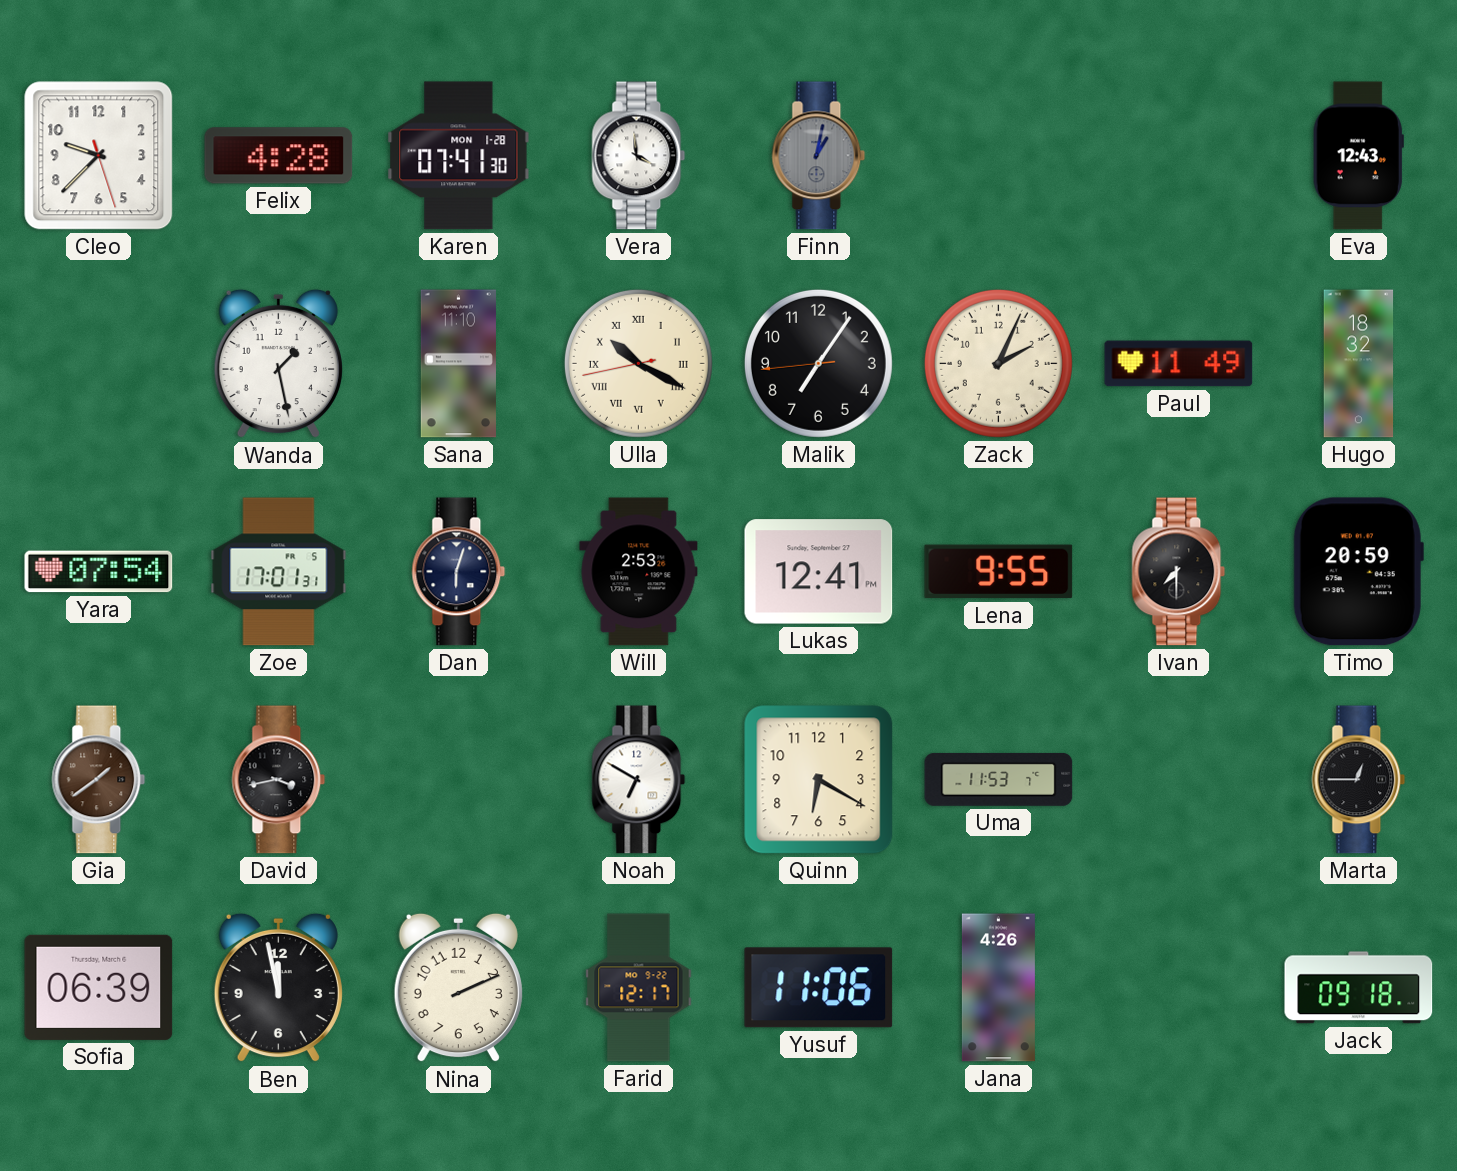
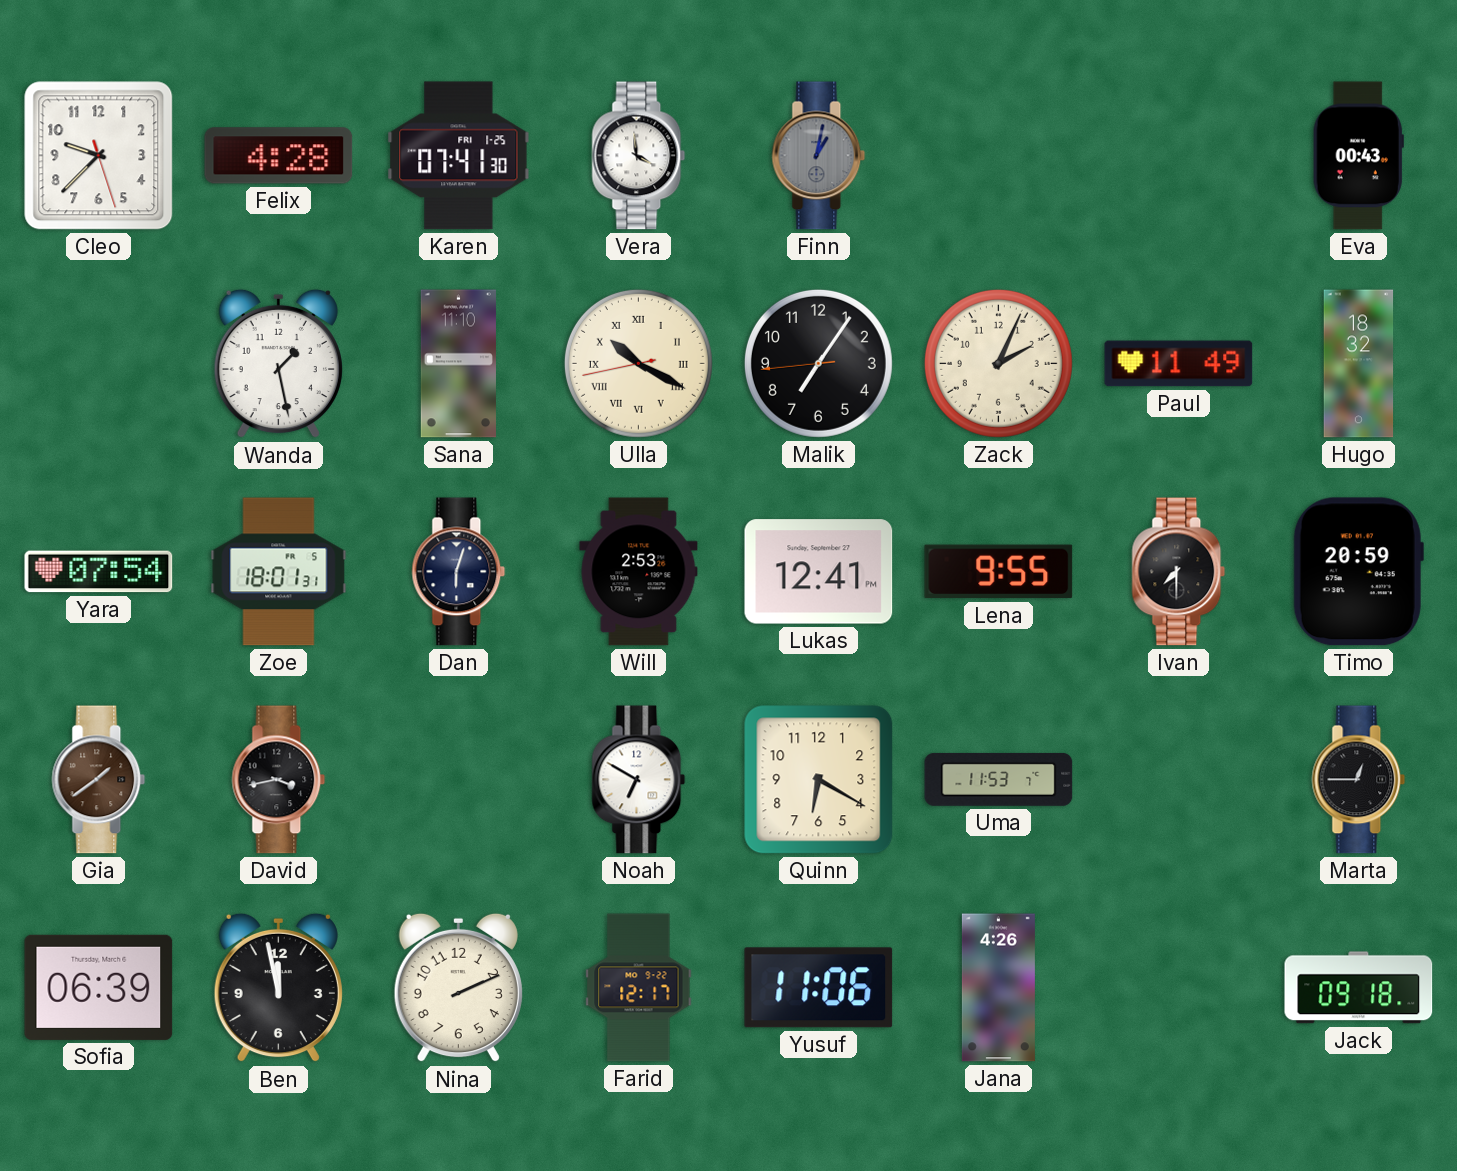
Karen date: MON 1-28 -> FRI 1-25
Eva: 12:43 -> 00:43
Zoe: 17:01 -> 18:01
